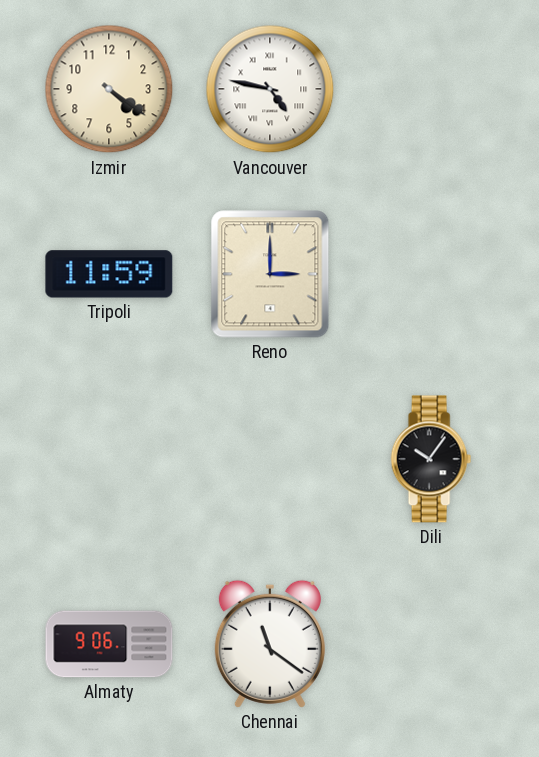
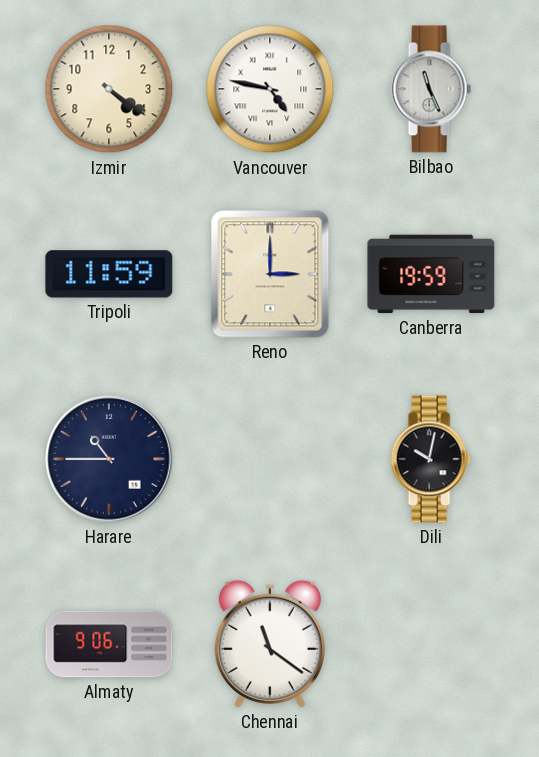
Bilbao: none -> 11:26
Canberra: none -> 19:59
Harare: none -> 10:45
Dili: 10:06 -> 10:02
